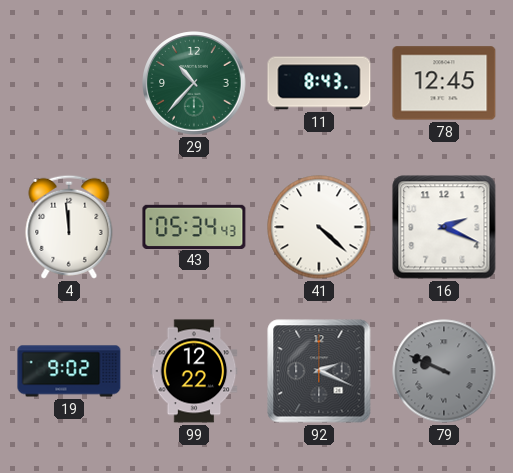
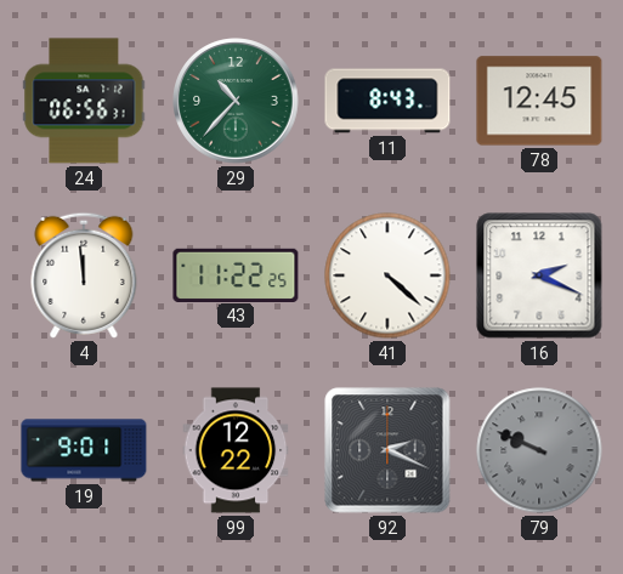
24: none -> 06:56
43: 05:34 -> 11:22
19: 9:02 -> 9:01
